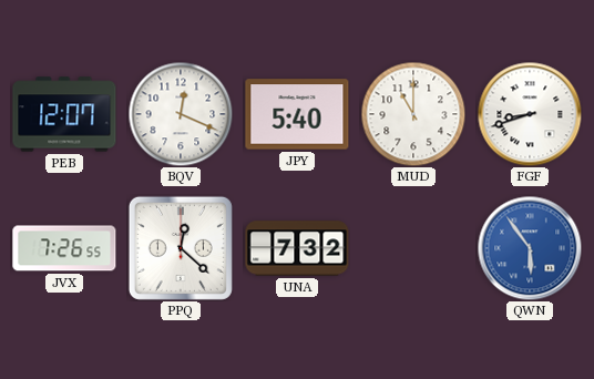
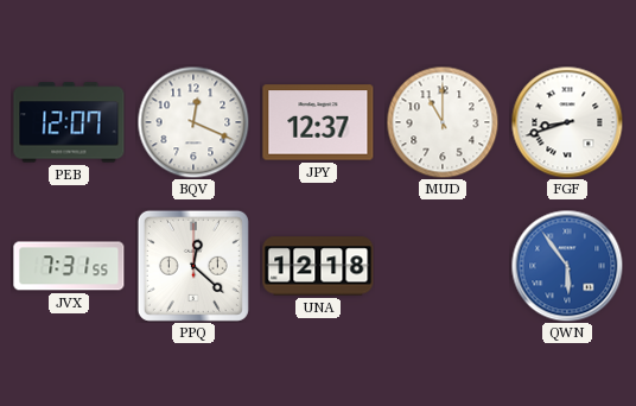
JPY: 5:40 -> 12:37
JVX: 7:26 -> 7:31
UNA: 7:32 -> 12:18
